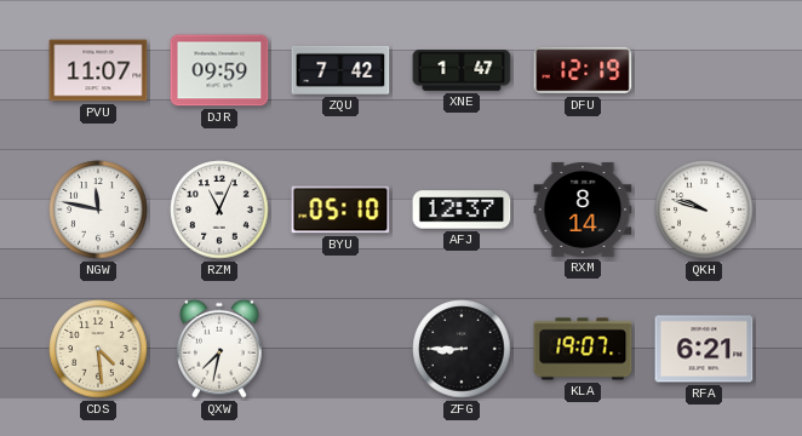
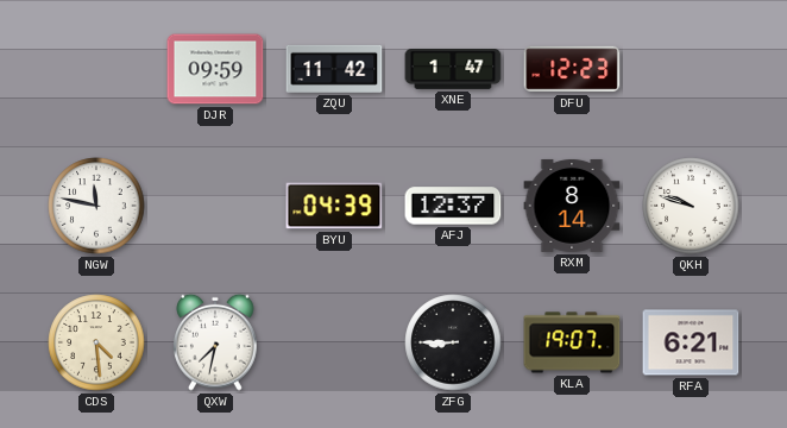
PVU: 11:07 -> none
ZQU: 7:42 -> 11:42
DFU: 12:19 -> 12:23
RZM: 11:04 -> none
BYU: 05:10 -> 04:39
